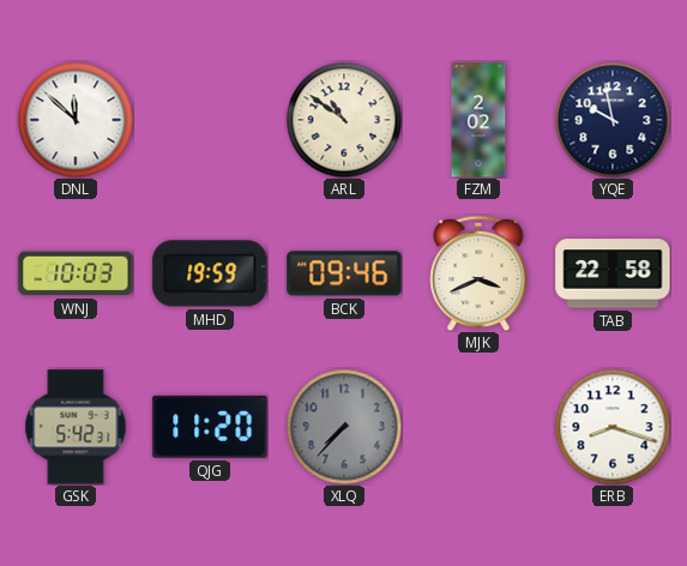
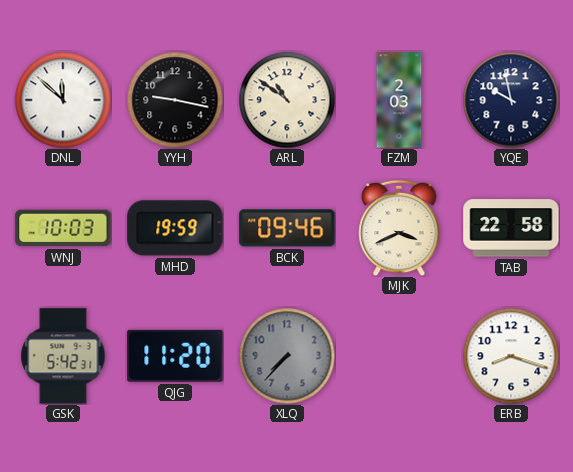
YYH: none -> 9:17
FZM: 2:02 -> 2:03
